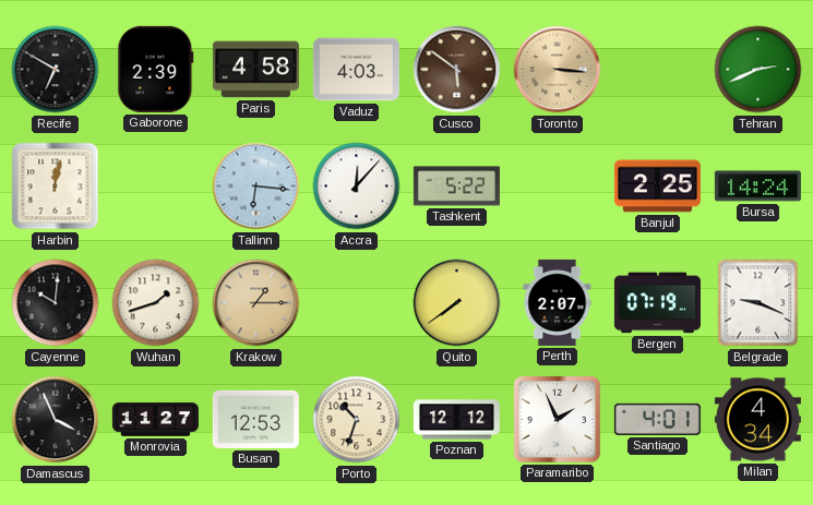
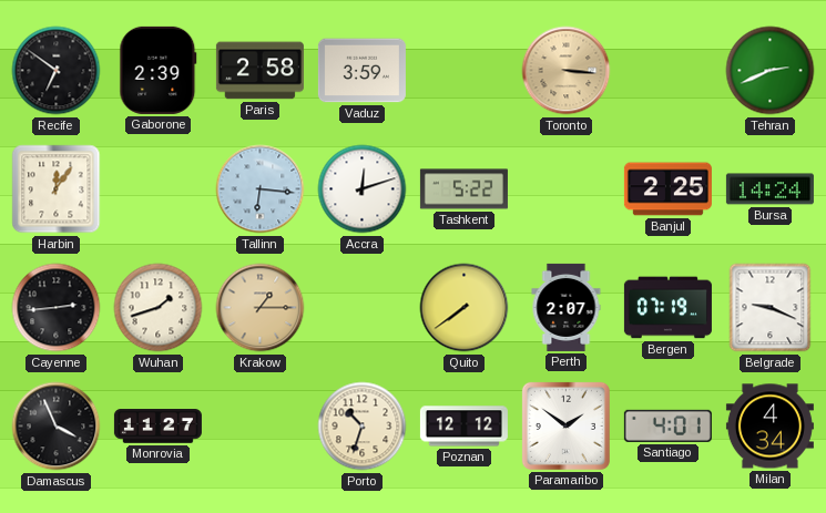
Recife: 6:50 -> 6:51
Paris: 4:58 -> 2:58
Vaduz: 4:03 -> 3:59
Cusco: 5:51 -> none
Harbin: 12:02 -> 12:06
Accra: 12:07 -> 12:12
Cayenne: 10:01 -> 2:44
Busan: 12:53 -> none
Paramaribo: 1:56 -> 1:51
